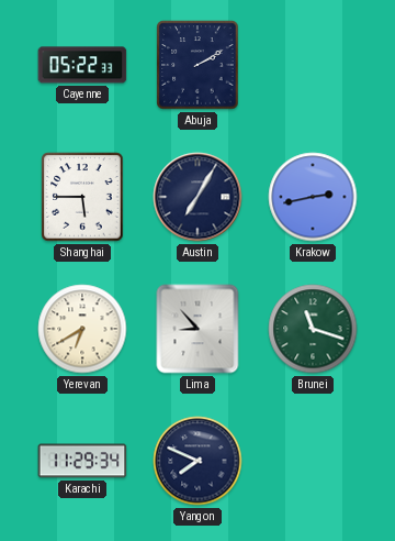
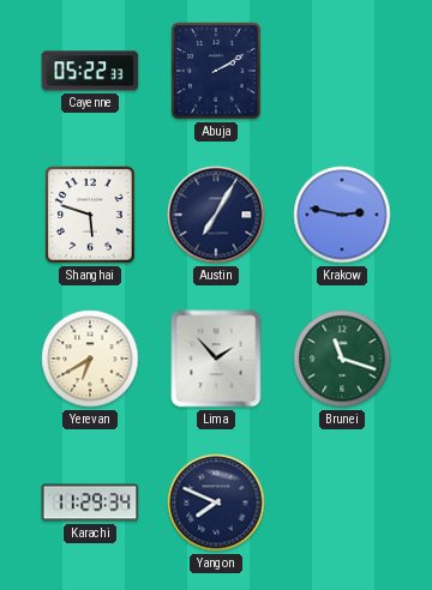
Shanghai: 5:45 -> 5:48
Krakow: 2:43 -> 2:47
Lima: 8:53 -> 1:53
